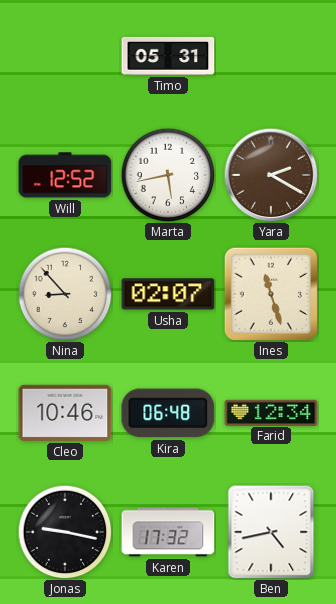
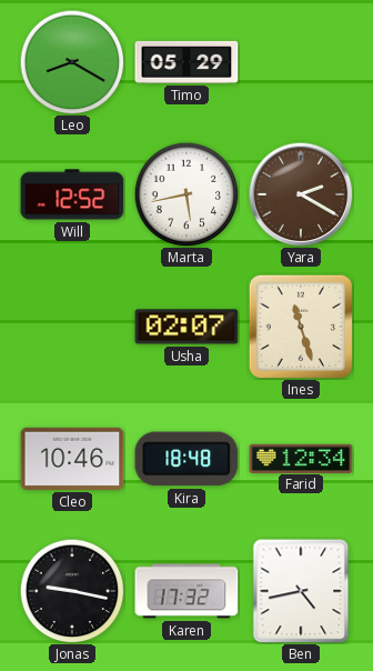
Leo: none -> 8:20
Timo: 05:31 -> 05:29
Nina: 8:53 -> none
Kira: 06:48 -> 18:48
